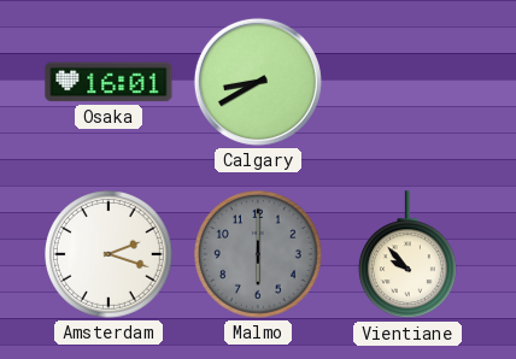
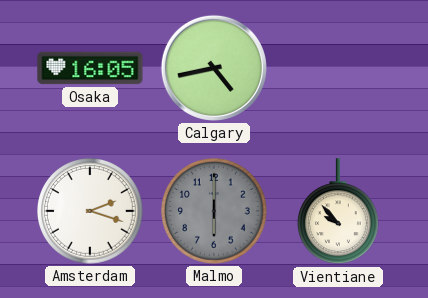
Osaka: 16:01 -> 16:05
Calgary: 8:40 -> 4:43
